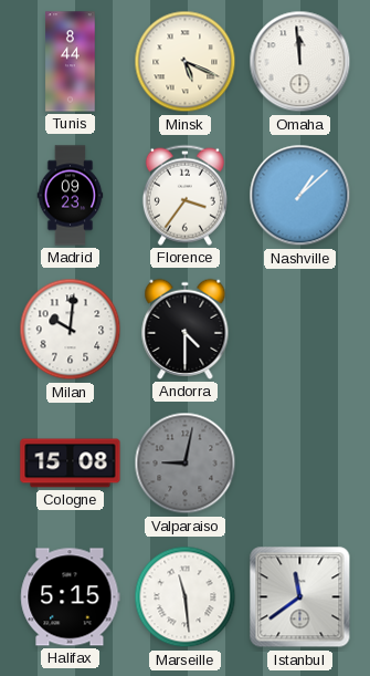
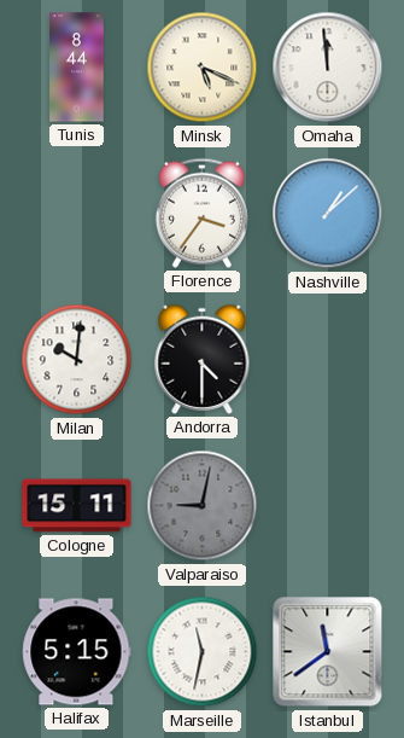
Madrid: 09:23 -> none
Cologne: 15:08 -> 15:11
Marseille: 11:29 -> 11:32
